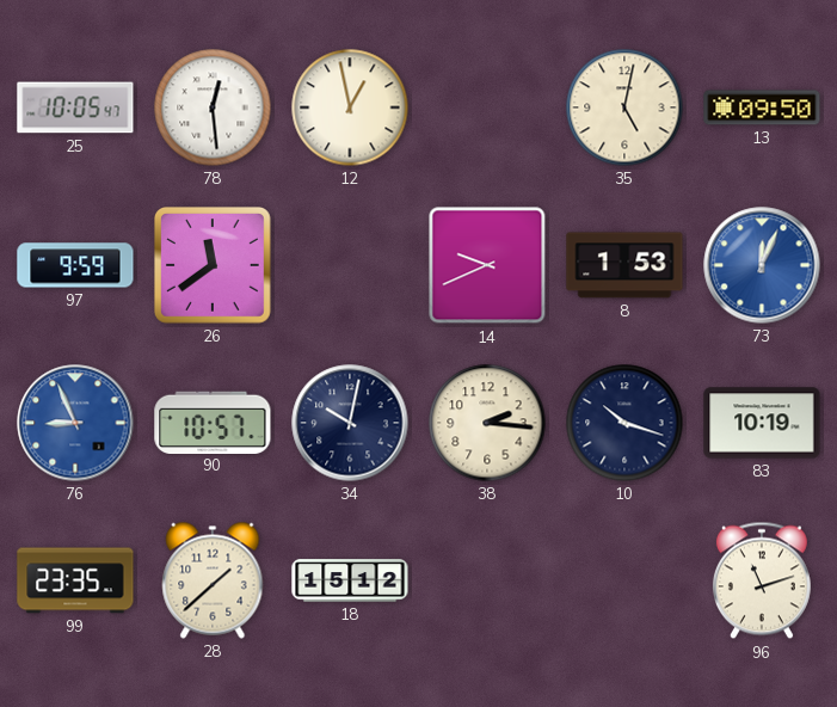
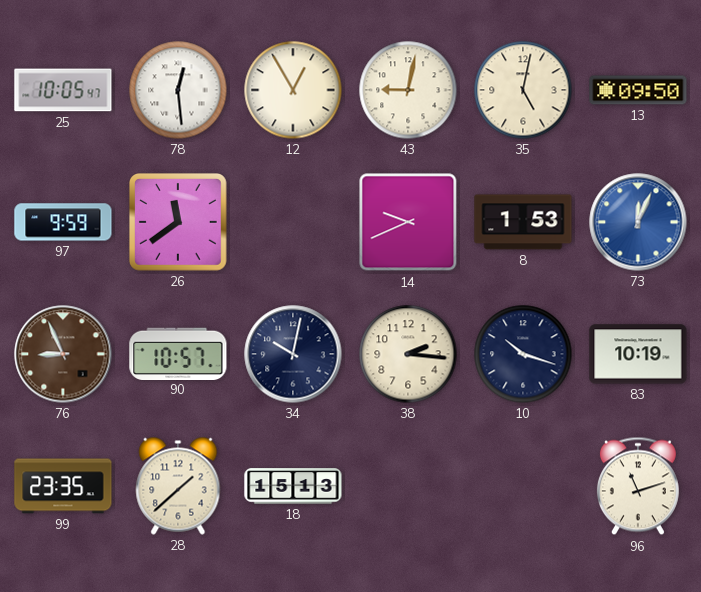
12: 12:58 -> 12:55
43: none -> 9:02
76 dial: blue -> brown
18: 15:12 -> 15:13
